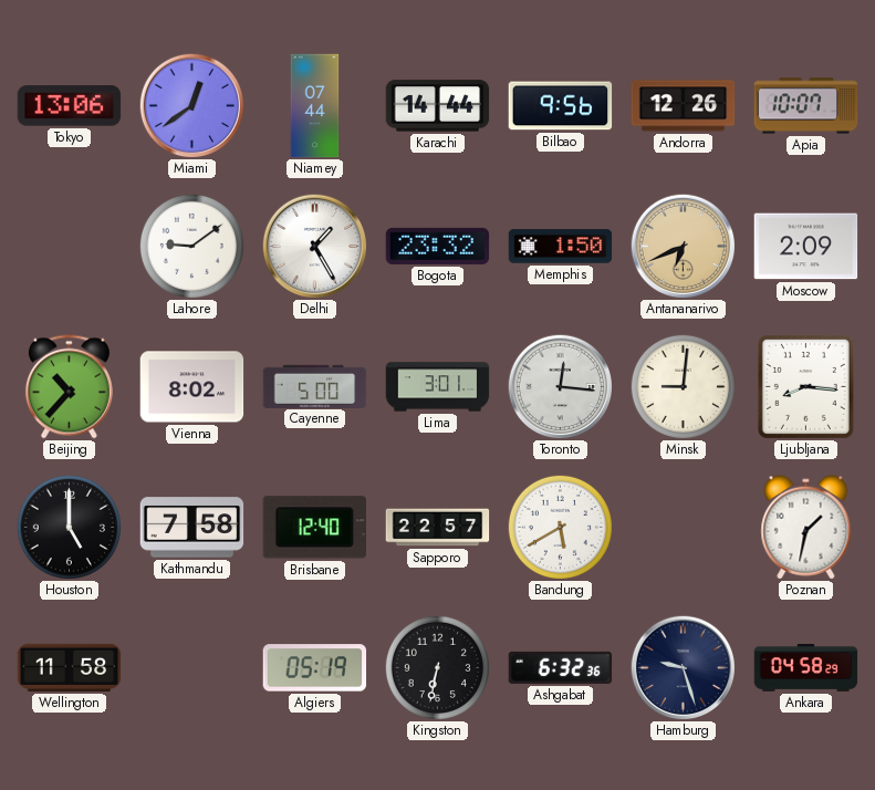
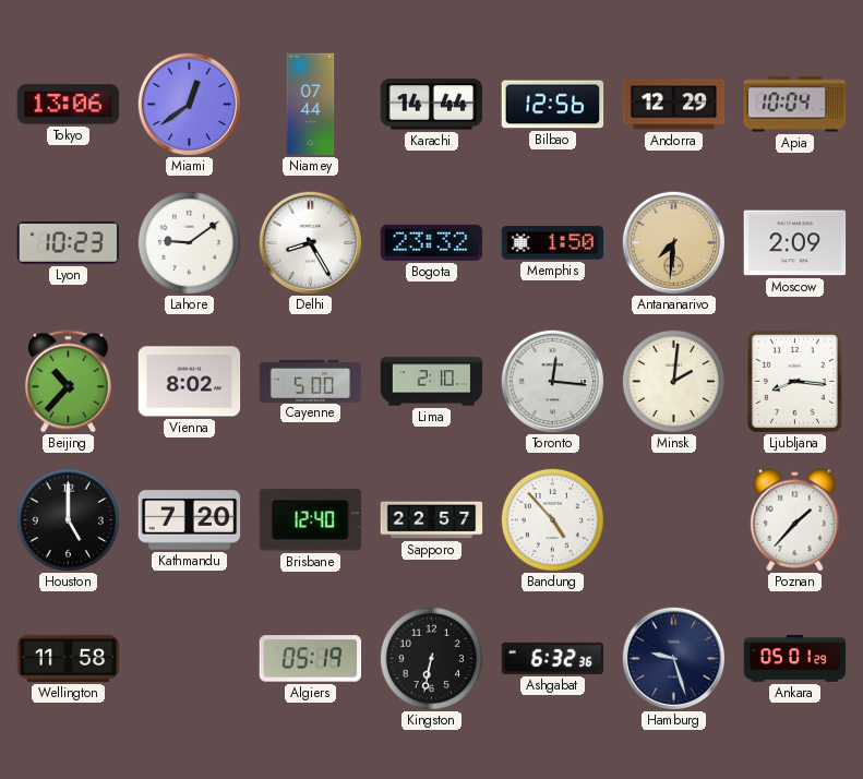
Bilbao: 9:56 -> 12:56
Andorra: 12:26 -> 12:29
Apia: 10:07 -> 10:04
Lyon: none -> 10:23
Delhi: 1:25 -> 8:25
Antananarivo: 6:41 -> 7:31
Lima: 3:01 -> 2:10
Minsk: 9:01 -> 2:01
Kathmandu: 7:58 -> 7:20
Bandung: 5:40 -> 4:53
Poznan: 1:32 -> 1:37
Ankara: 04:58 -> 05:01
